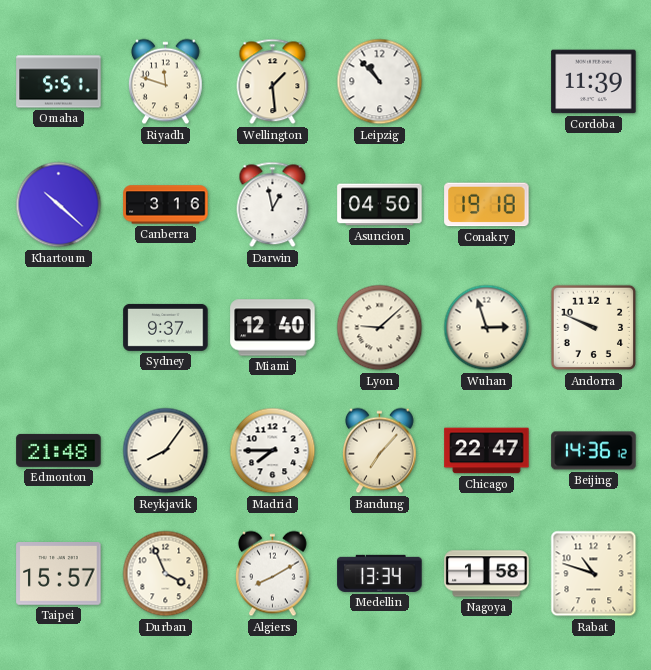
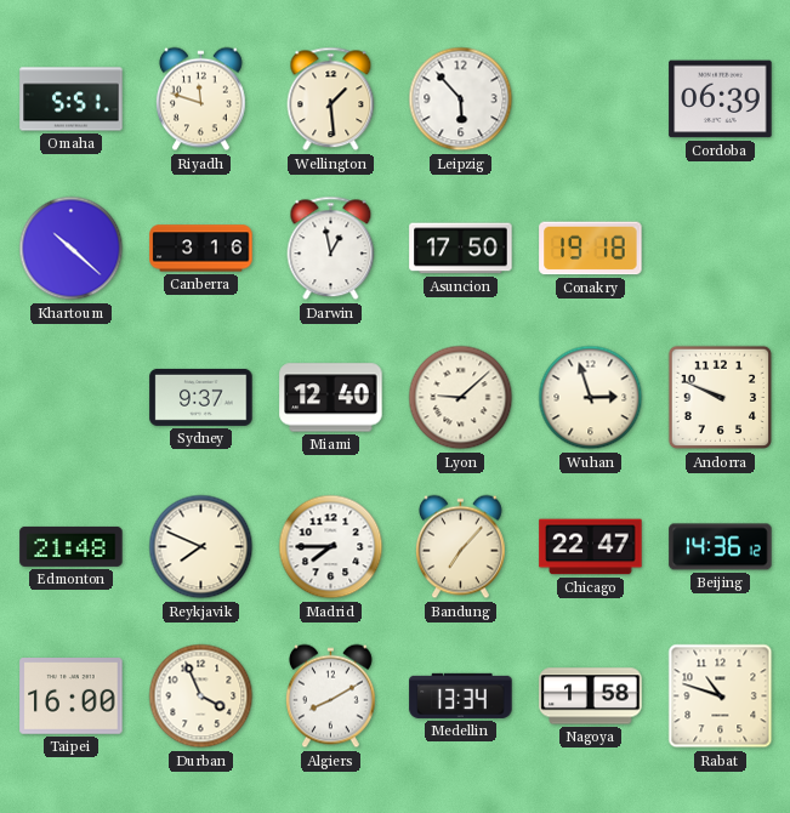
Leipzig: 10:53 -> 5:53
Cordoba: 11:39 -> 06:39
Asuncion: 04:50 -> 17:50
Reykjavik: 8:06 -> 7:49
Taipei: 15:57 -> 16:00
